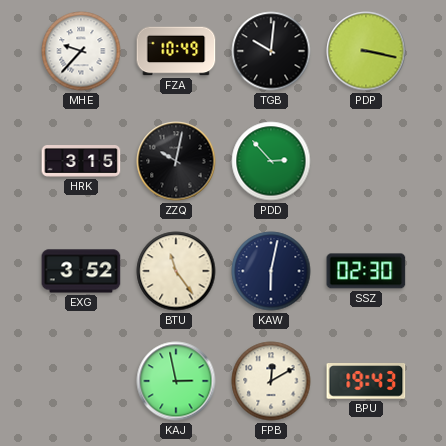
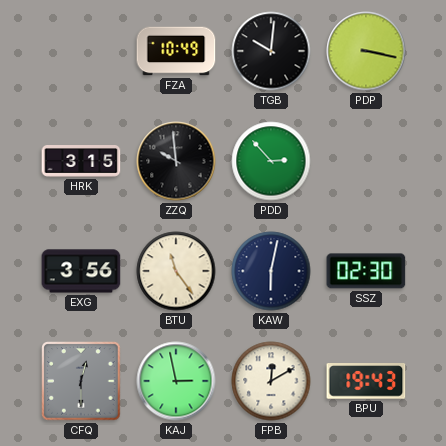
MHE: 9:37 -> none
ZZQ: 10:02 -> 9:59
EXG: 3:52 -> 3:56
CFQ: none -> 12:30
